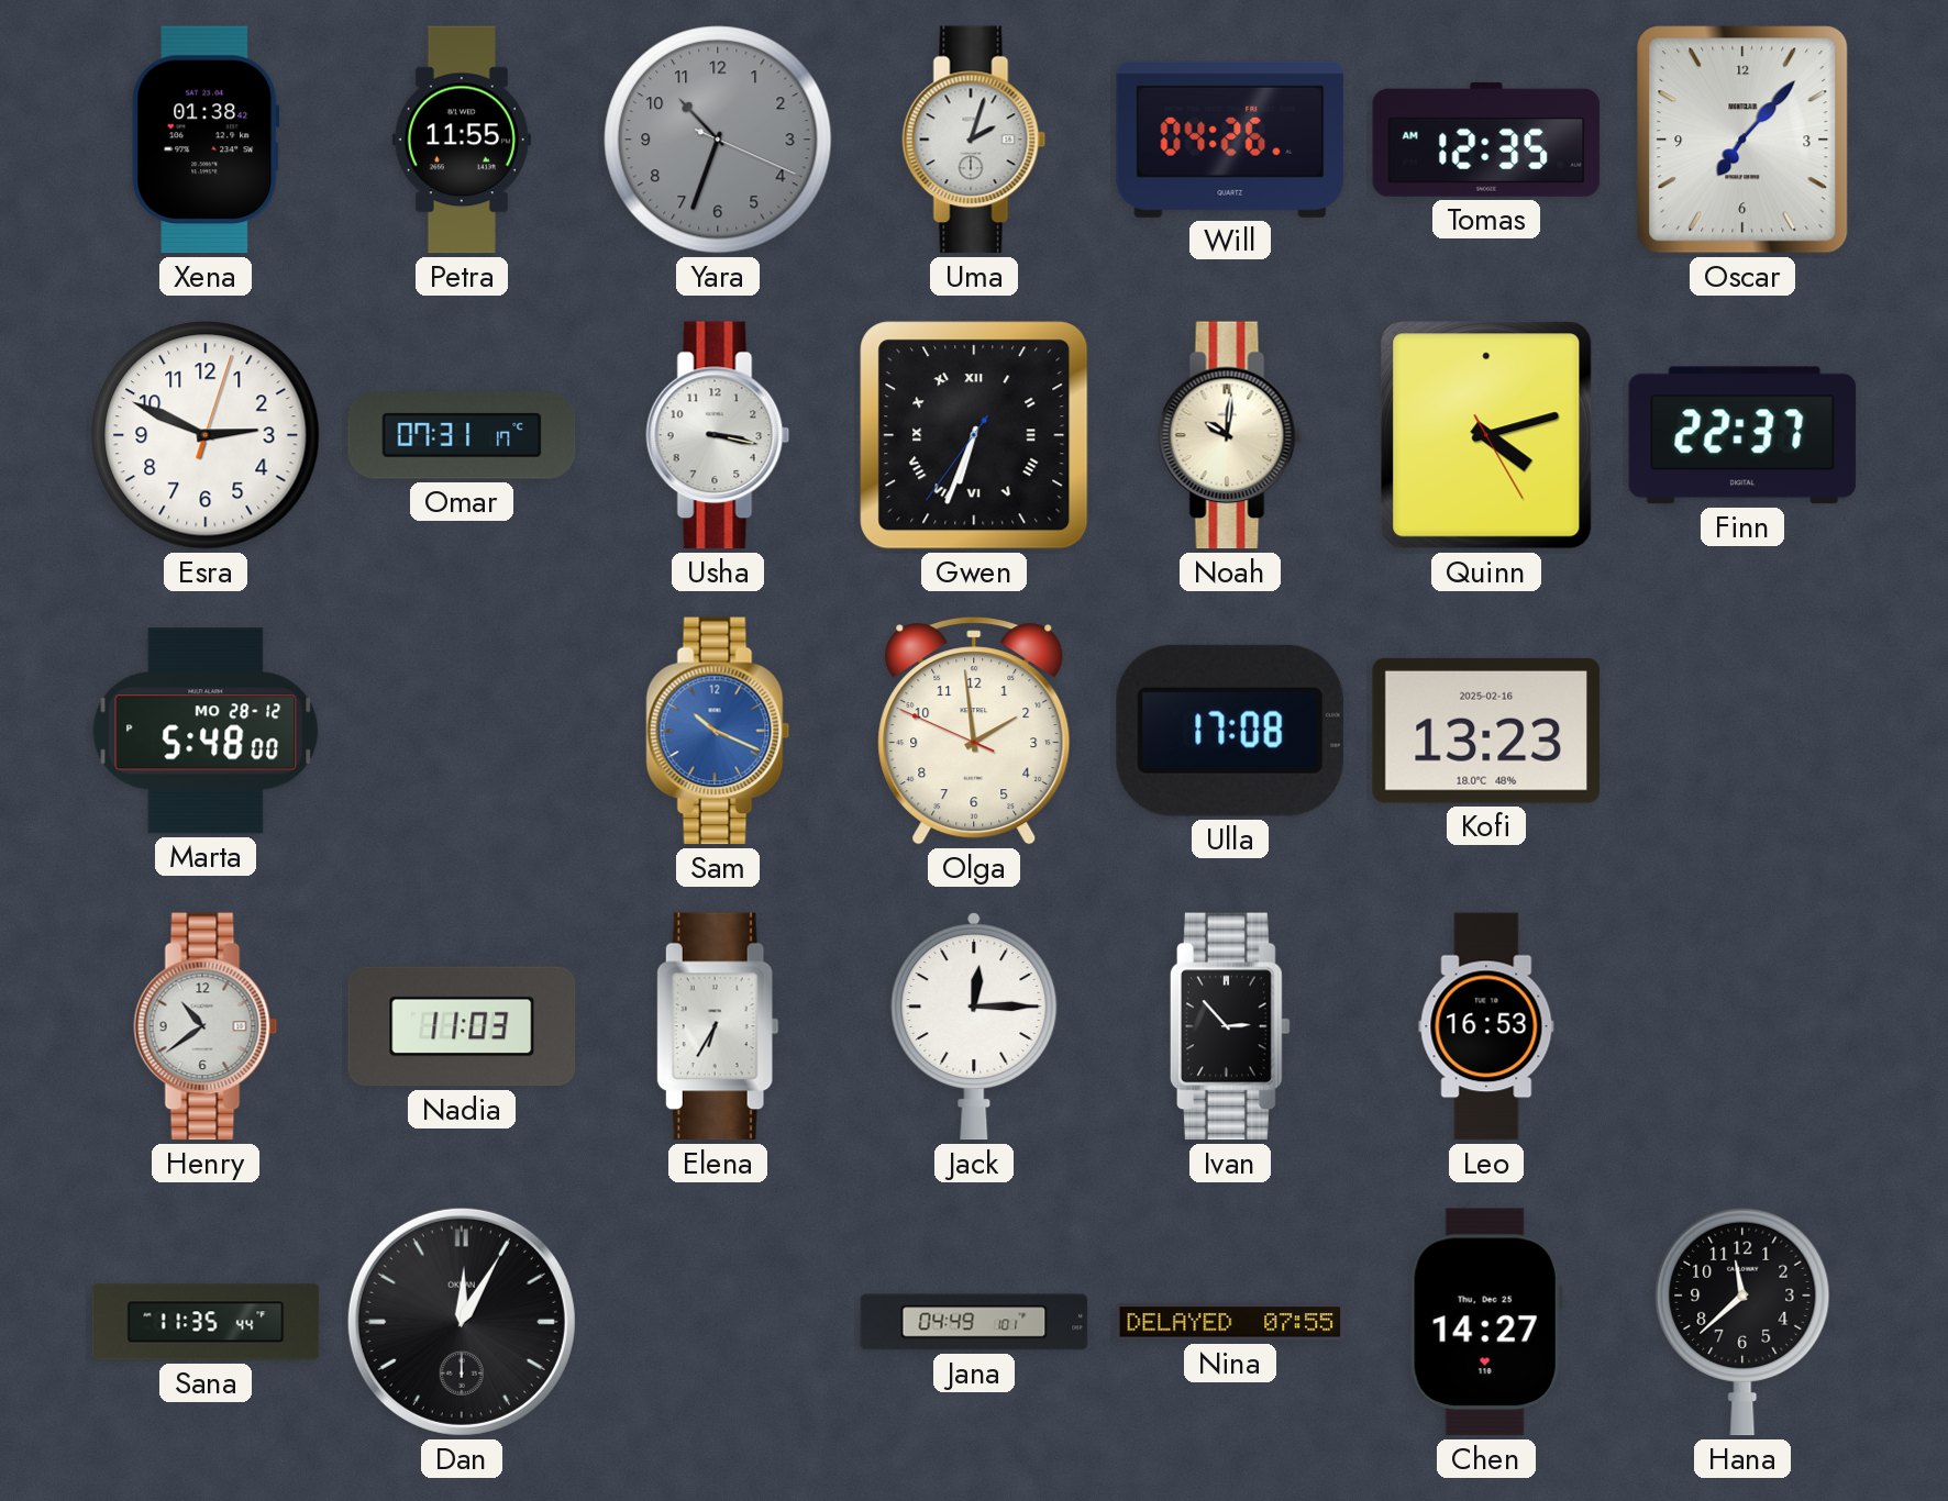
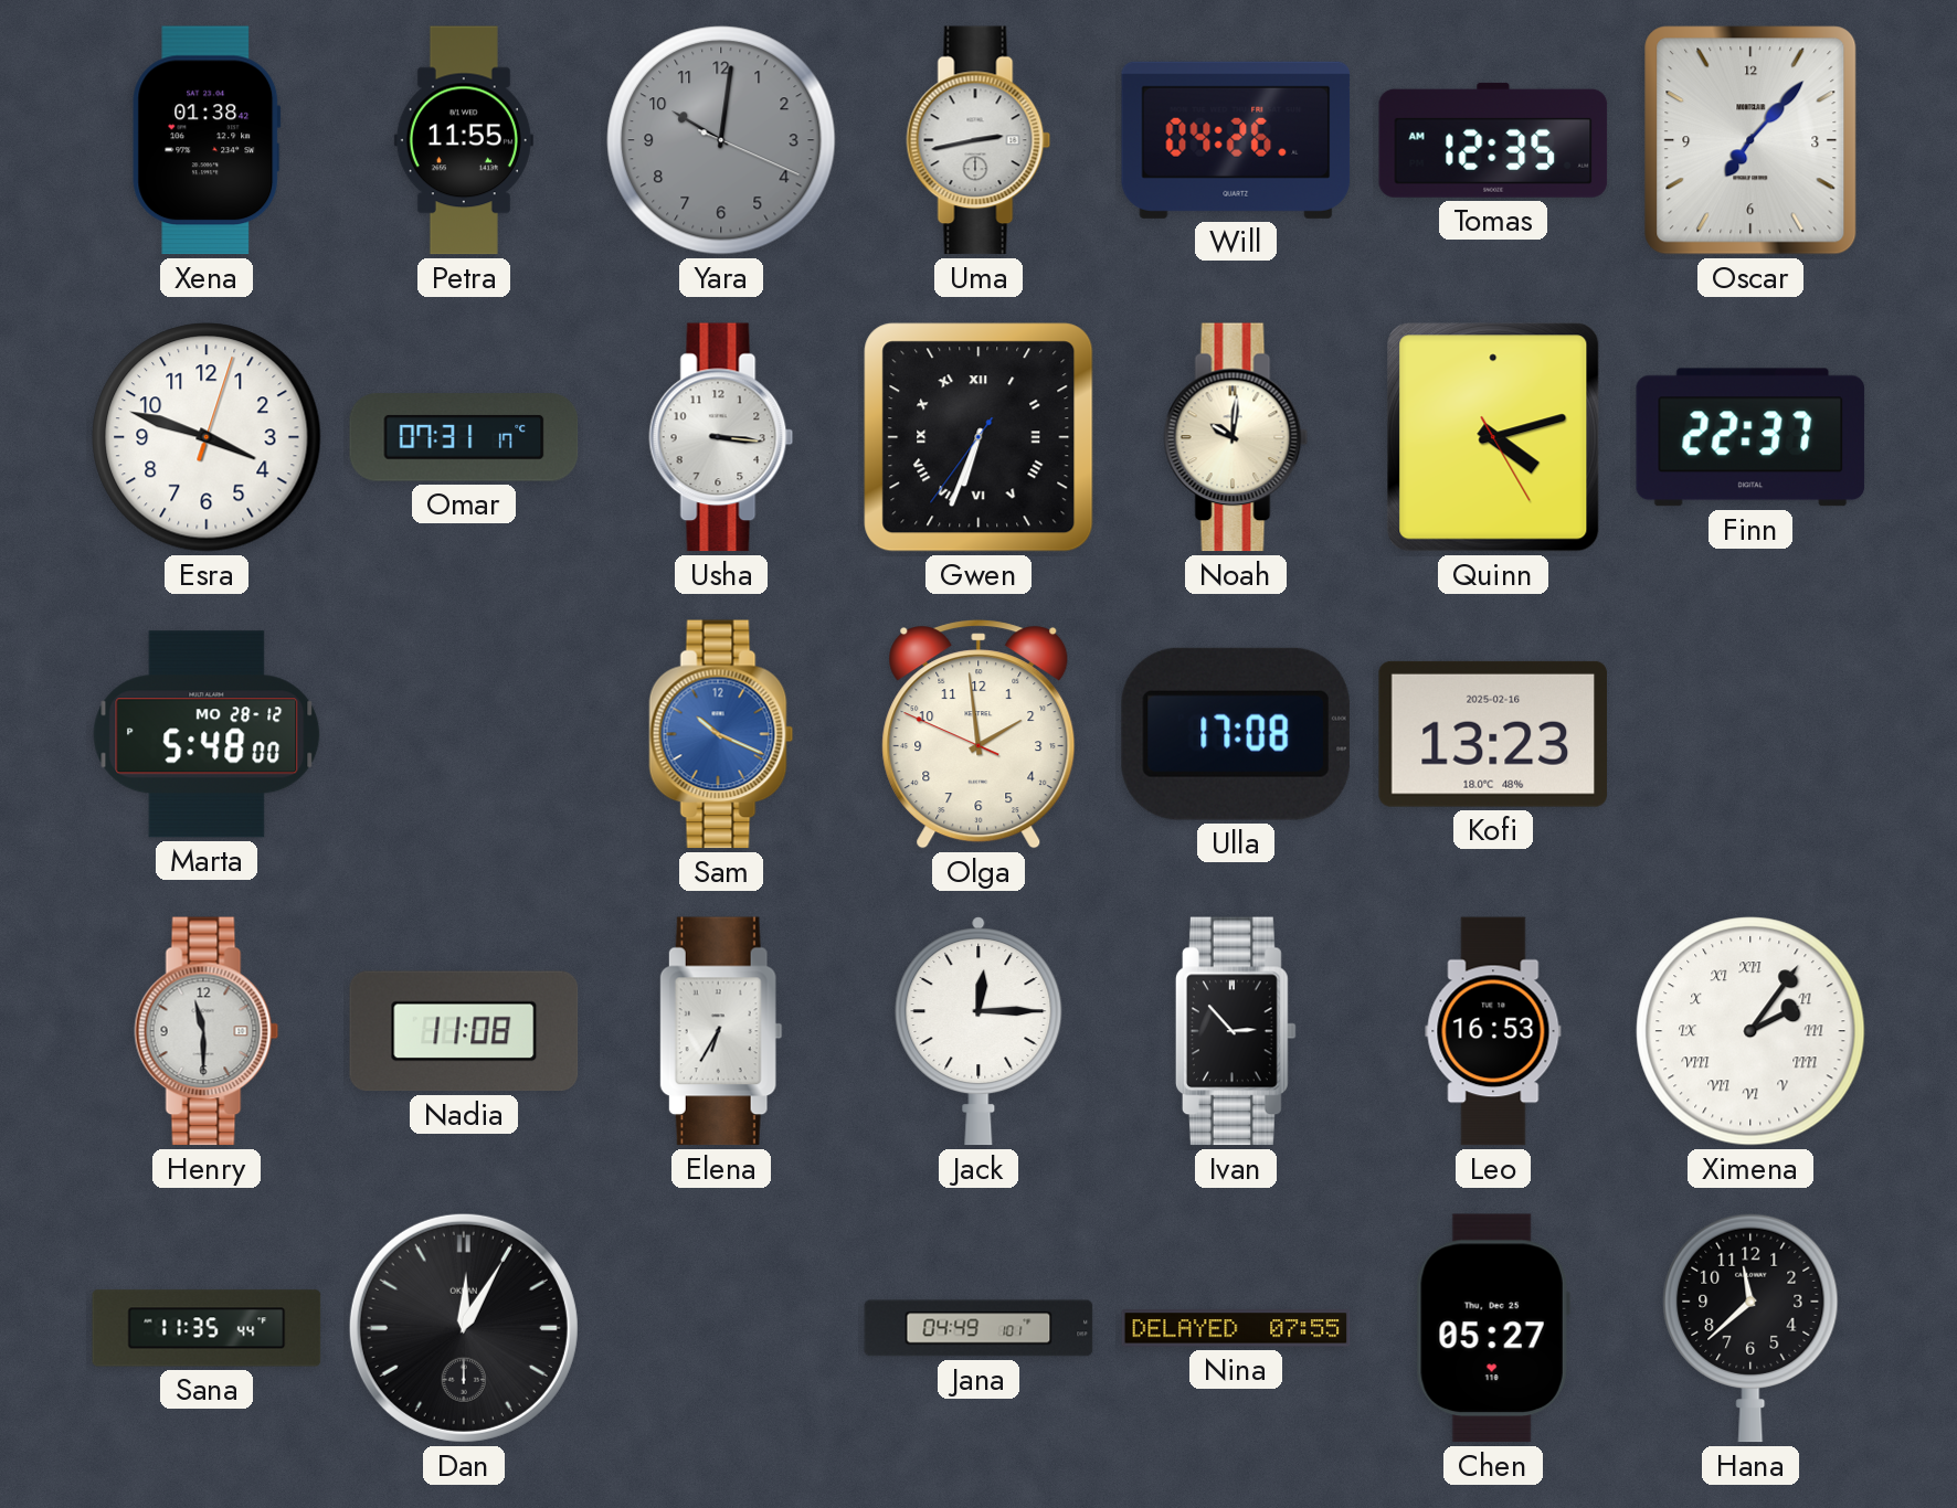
Yara: 10:33 -> 10:01
Uma: 2:03 -> 2:43
Esra: 2:49 -> 3:48
Usha: 3:17 -> 3:16
Henry: 10:39 -> 11:30
Nadia: 11:03 -> 11:08
Ximena: none -> 2:06
Chen: 14:27 -> 05:27
